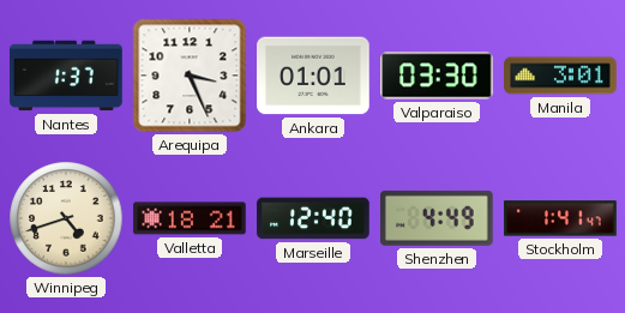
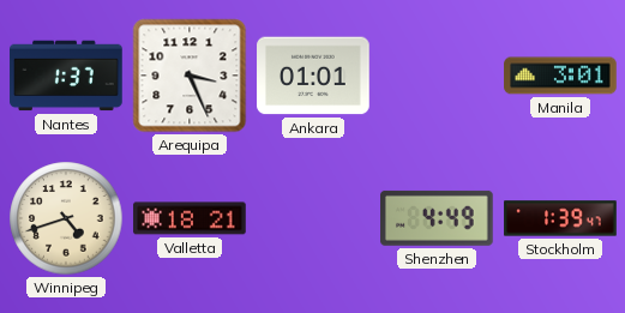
Valparaiso: 03:30 -> none
Marseille: 12:40 -> none
Stockholm: 1:41 -> 1:39
